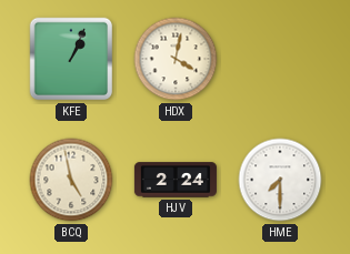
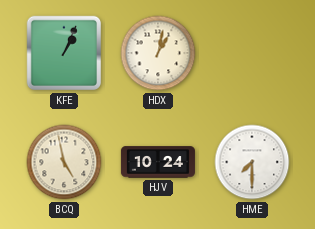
HDX: 4:02 -> 1:02
HJV: 2:24 -> 10:24
